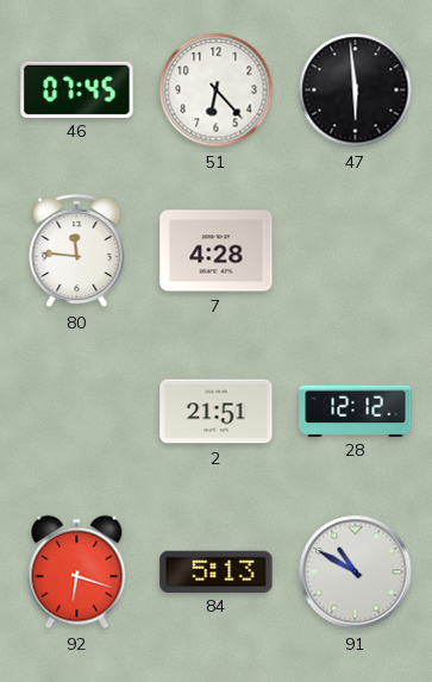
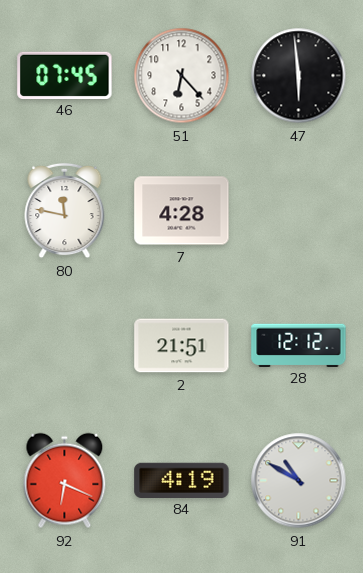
80: 11:46 -> 11:47
92: 6:18 -> 6:19
84: 5:13 -> 4:19
